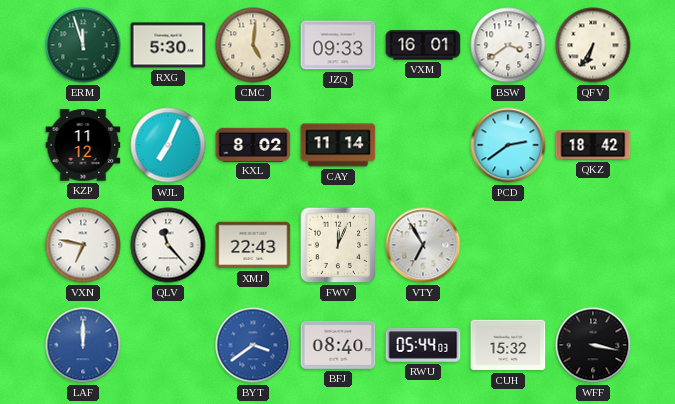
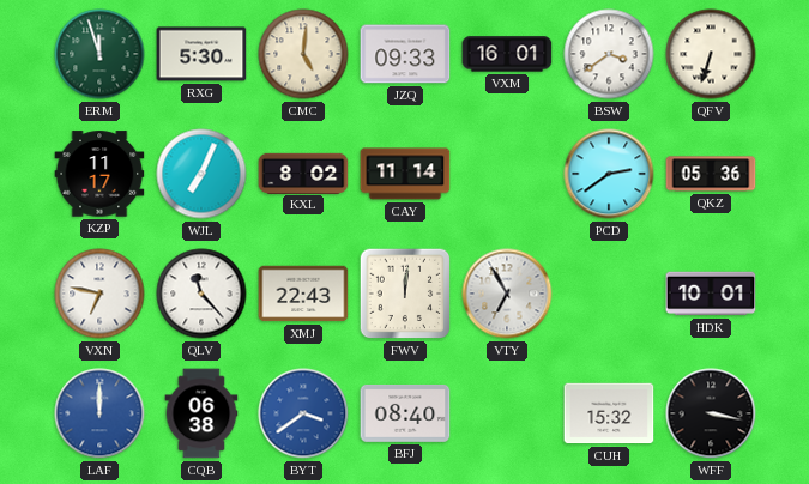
QFV: 6:35 -> 6:33
KZP: 11:12 -> 11:17
QKZ: 18:42 -> 05:36
FWV: 12:04 -> 12:01
HDK: none -> 10:01
CQB: none -> 06:38
RWU: 05:44 -> none
